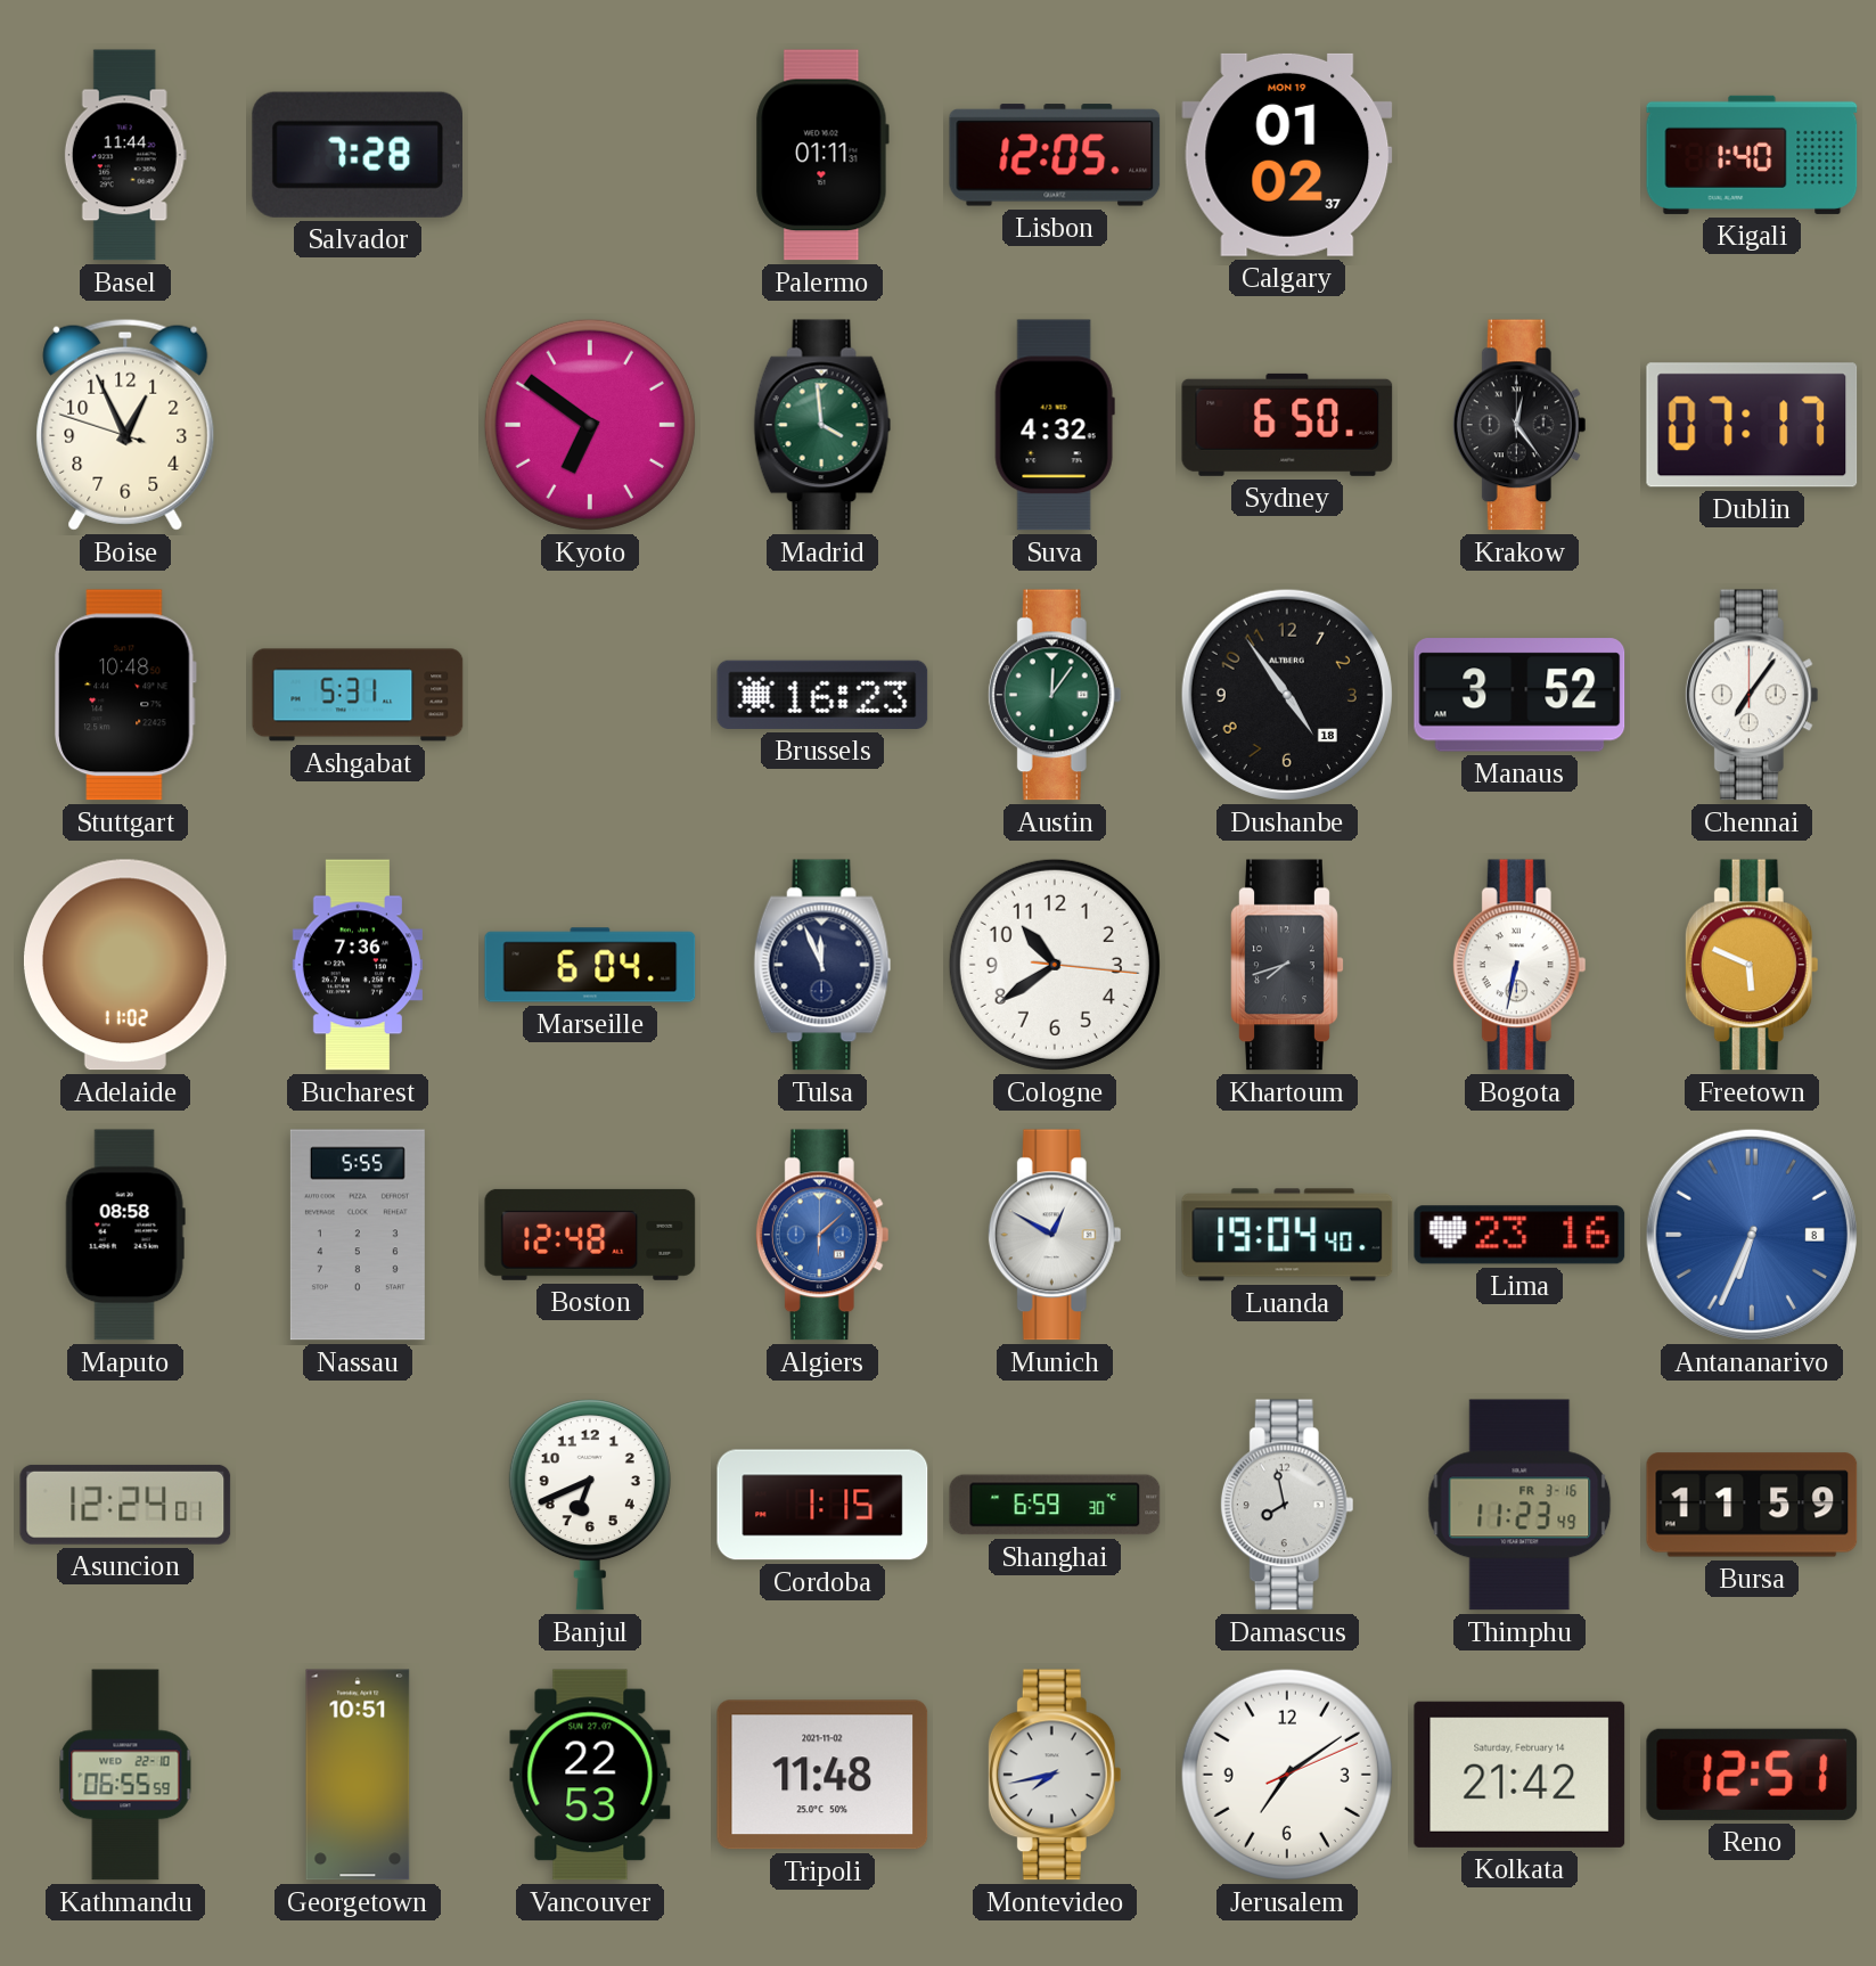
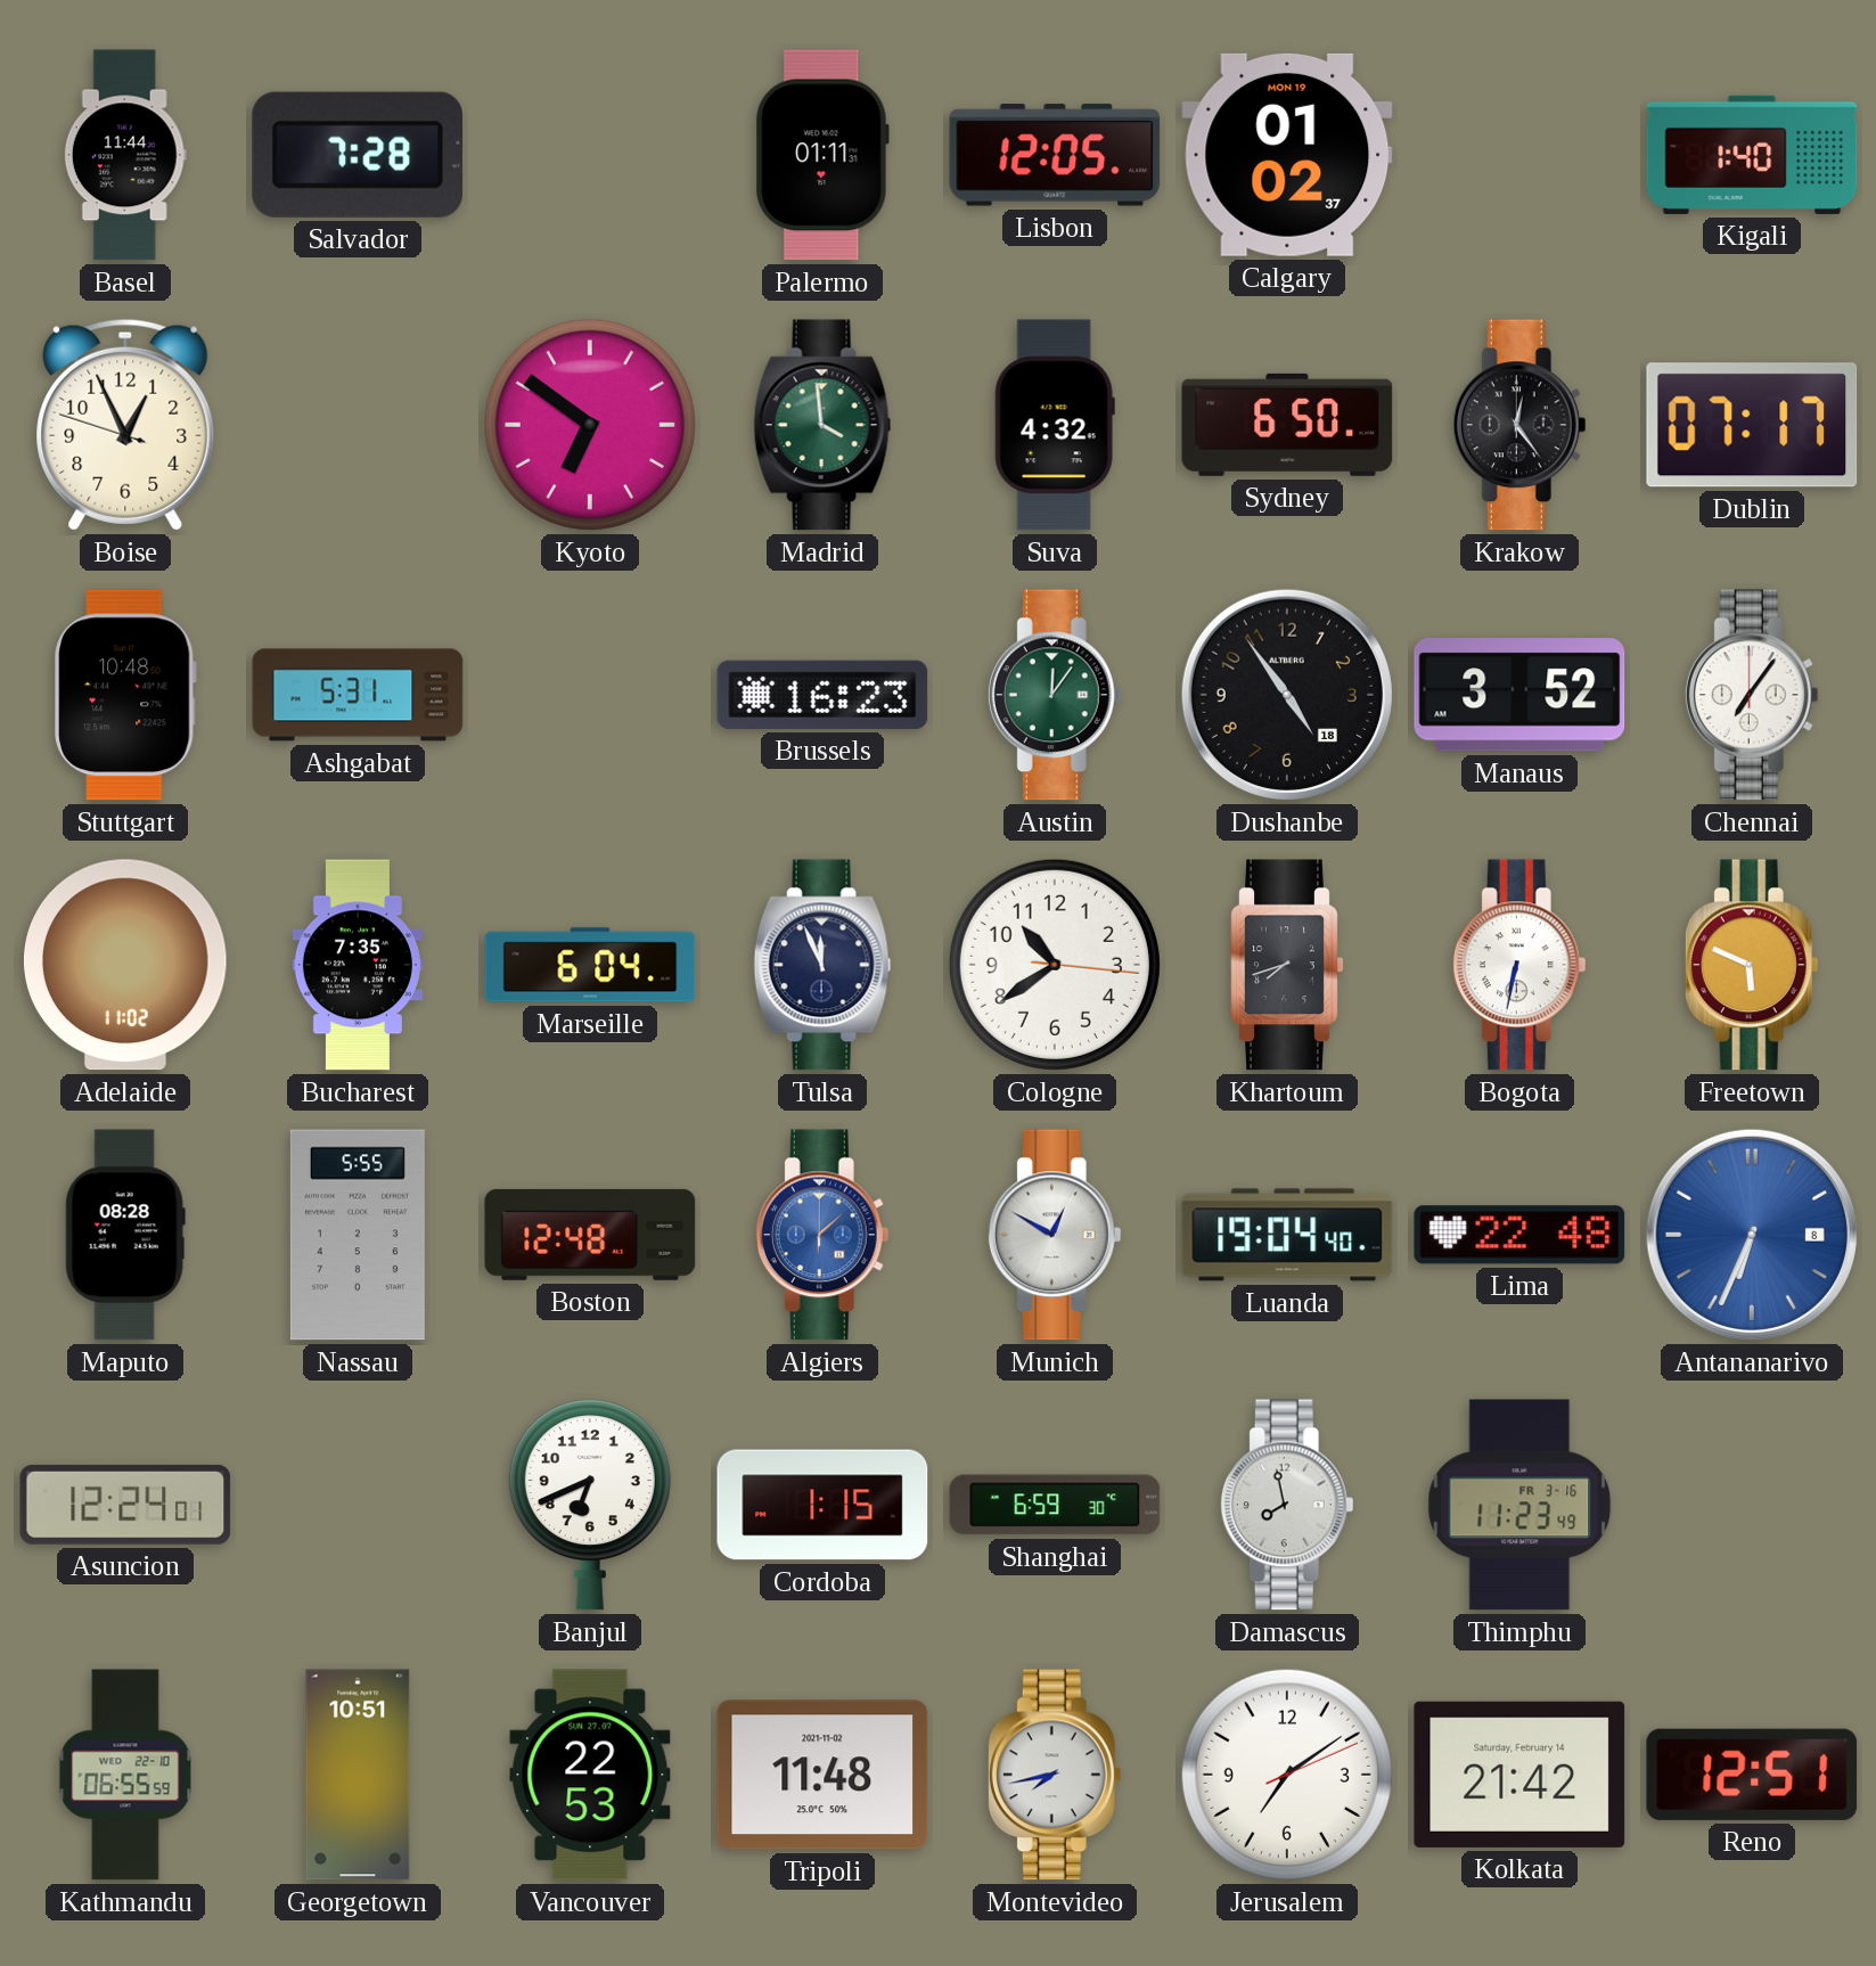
Bucharest: 7:36 -> 7:35
Maputo: 08:58 -> 08:28
Lima: 23:16 -> 22:48
Bursa: 11:59 -> none
